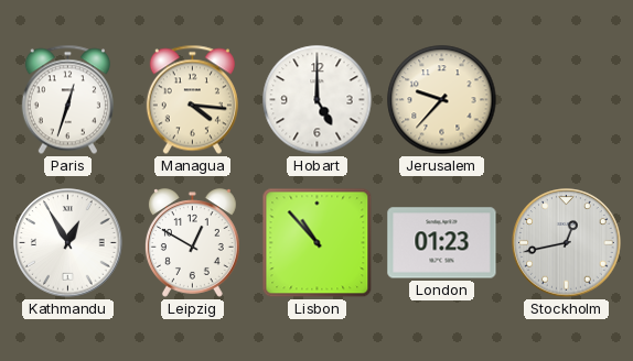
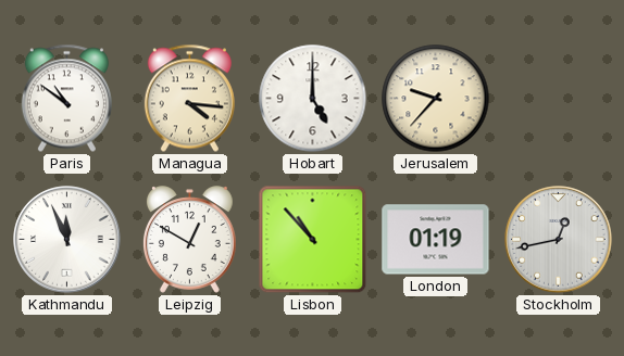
Paris: 12:33 -> 10:51
Kathmandu: 12:55 -> 11:56
London: 01:23 -> 01:19
